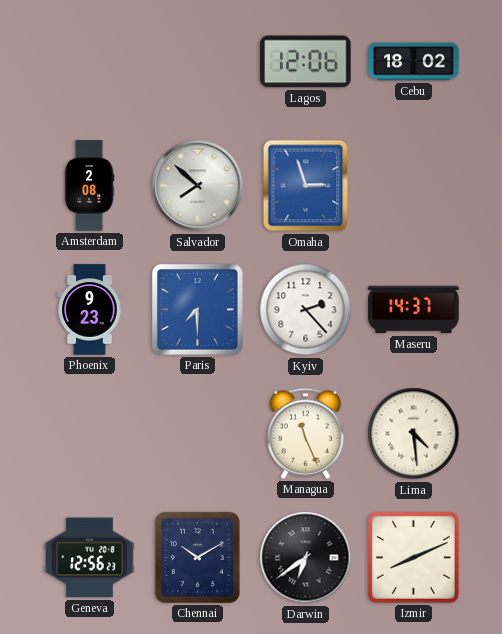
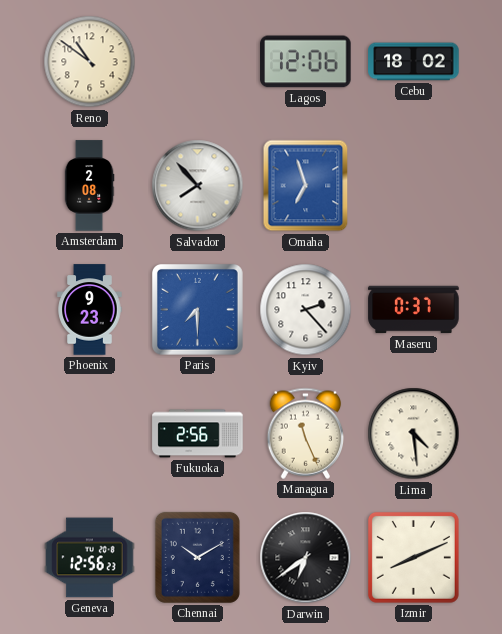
Reno: none -> 10:51
Salvador: 7:52 -> 7:53
Omaha: 2:57 -> 6:57
Maseru: 14:37 -> 0:37
Fukuoka: none -> 2:56
